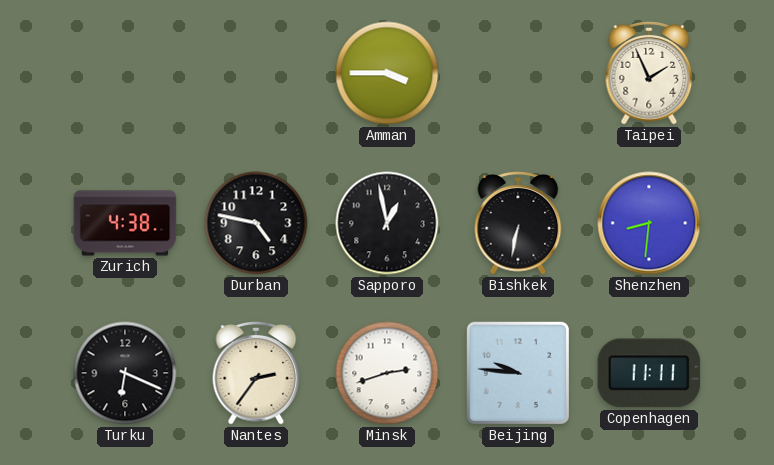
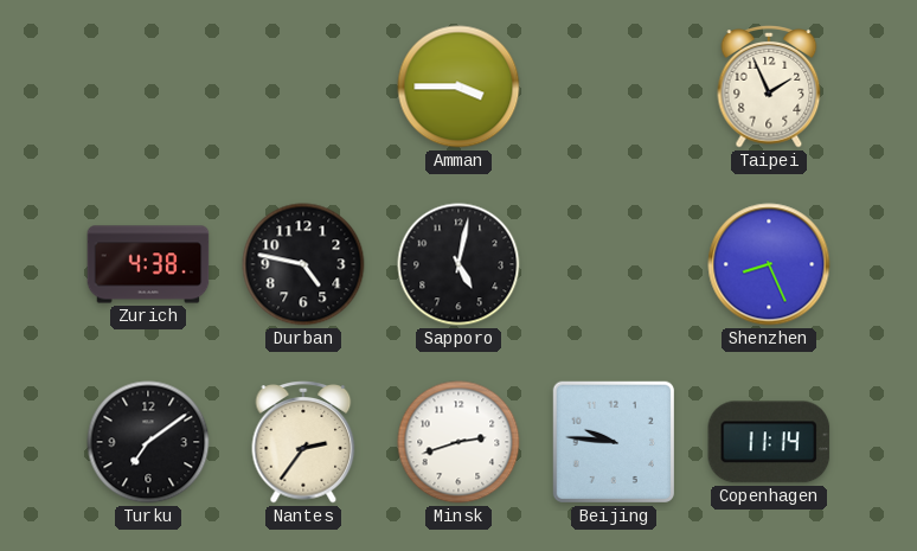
Sapporo: 12:58 -> 5:02
Bishkek: 6:32 -> none
Shenzhen: 8:31 -> 8:26
Turku: 6:19 -> 7:09
Copenhagen: 11:11 -> 11:14
